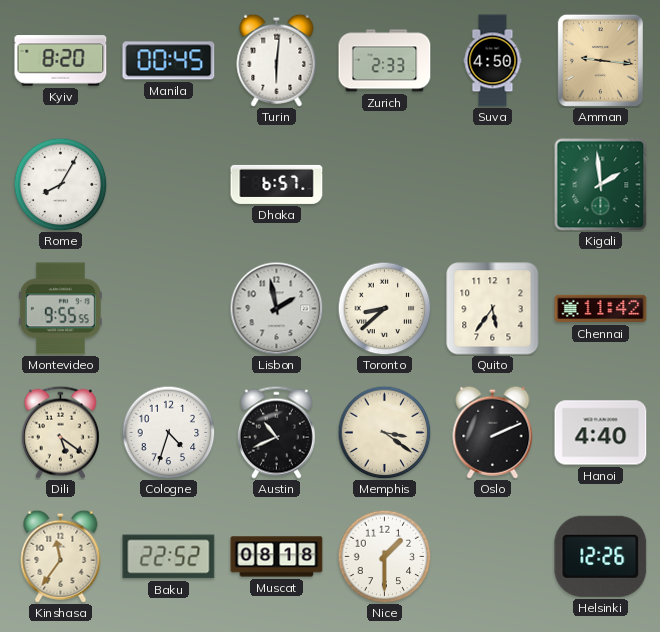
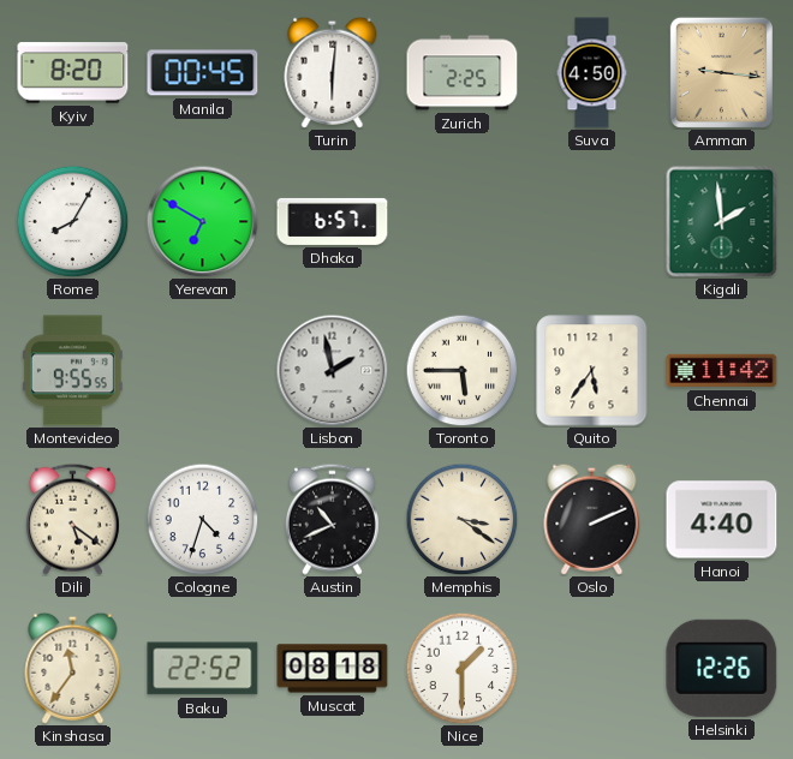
Zurich: 2:33 -> 2:25
Yerevan: none -> 6:50
Toronto: 8:38 -> 5:45
